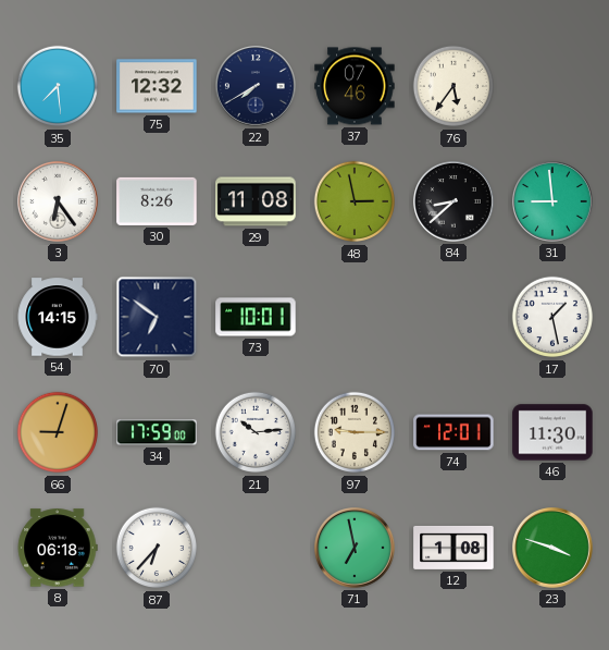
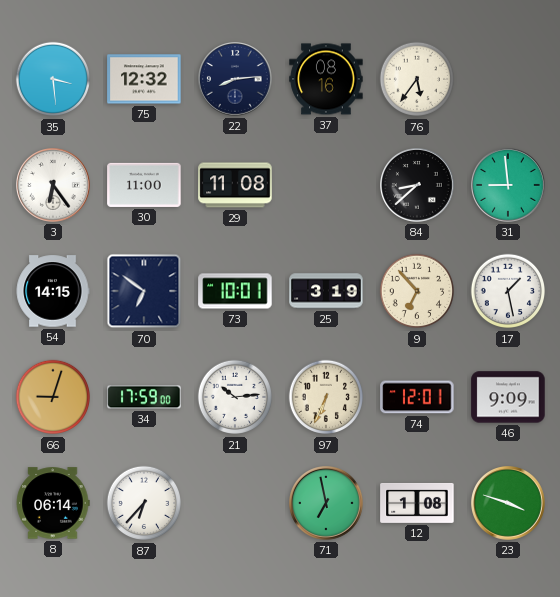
35: 7:29 -> 3:29
22: 7:40 -> 8:14
37: 07:46 -> 08:16
30: 8:26 -> 11:00
48: 2:58 -> none
25: none -> 3:19
9: none -> 6:53
97: 9:15 -> 6:34
46: 11:30 -> 9:09
8: 06:18 -> 06:14
